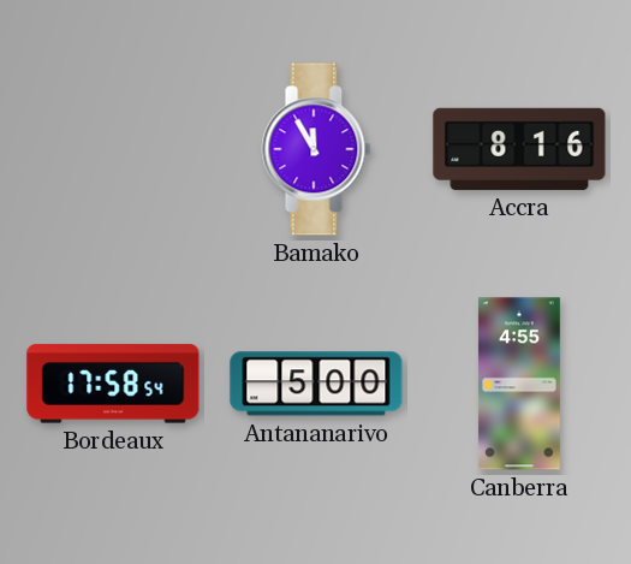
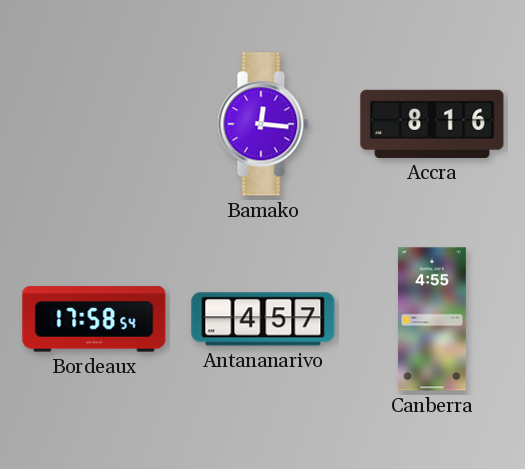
Bamako: 11:55 -> 12:16
Antananarivo: 5:00 -> 4:57
